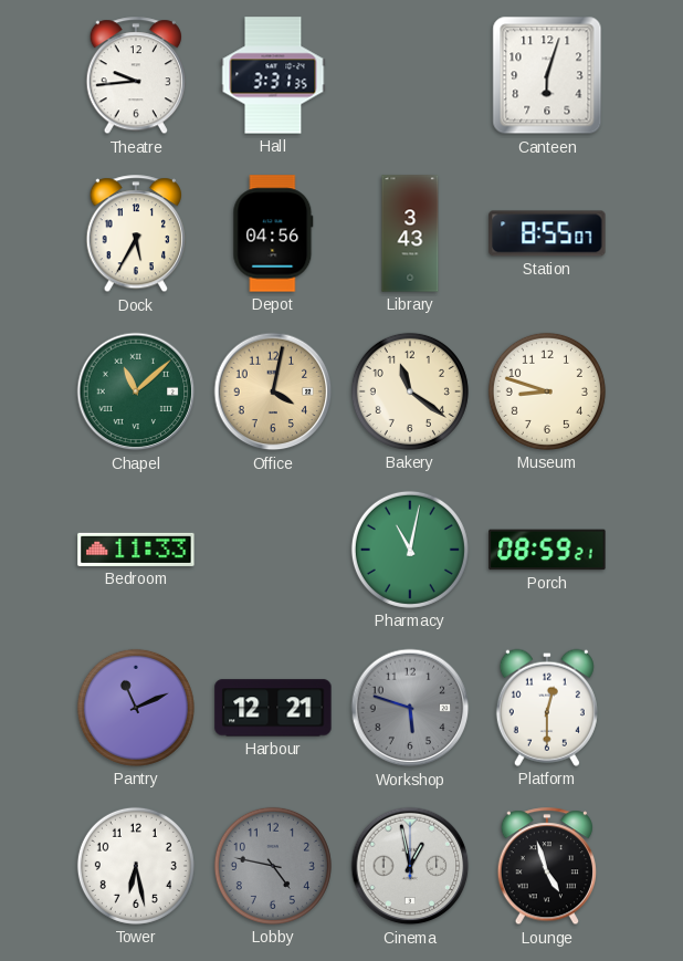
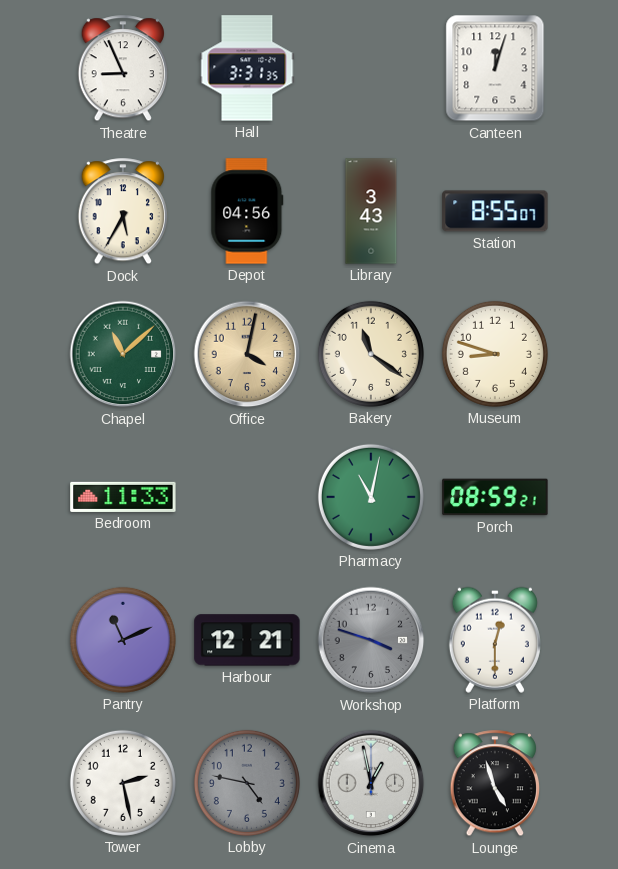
Theatre: 9:44 -> 8:56
Canteen: 6:03 -> 12:03
Workshop: 5:48 -> 3:48
Tower: 6:28 -> 2:28
